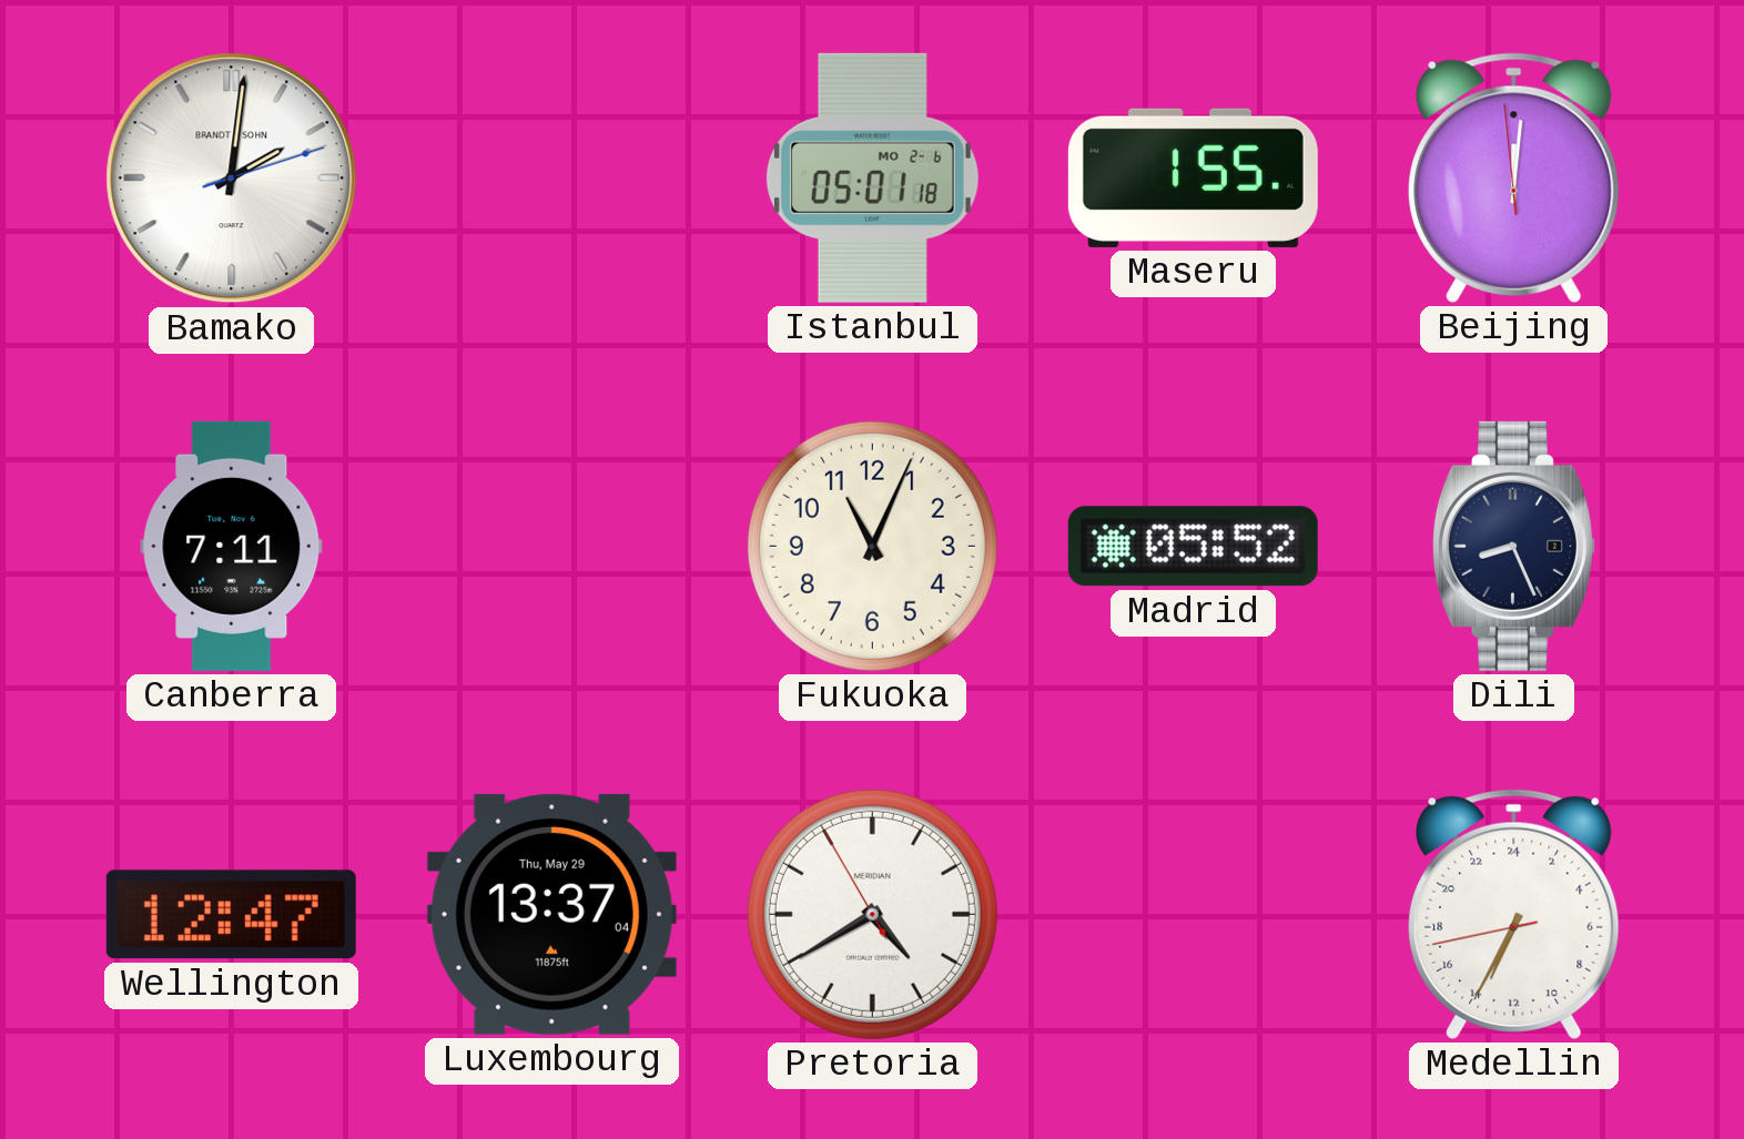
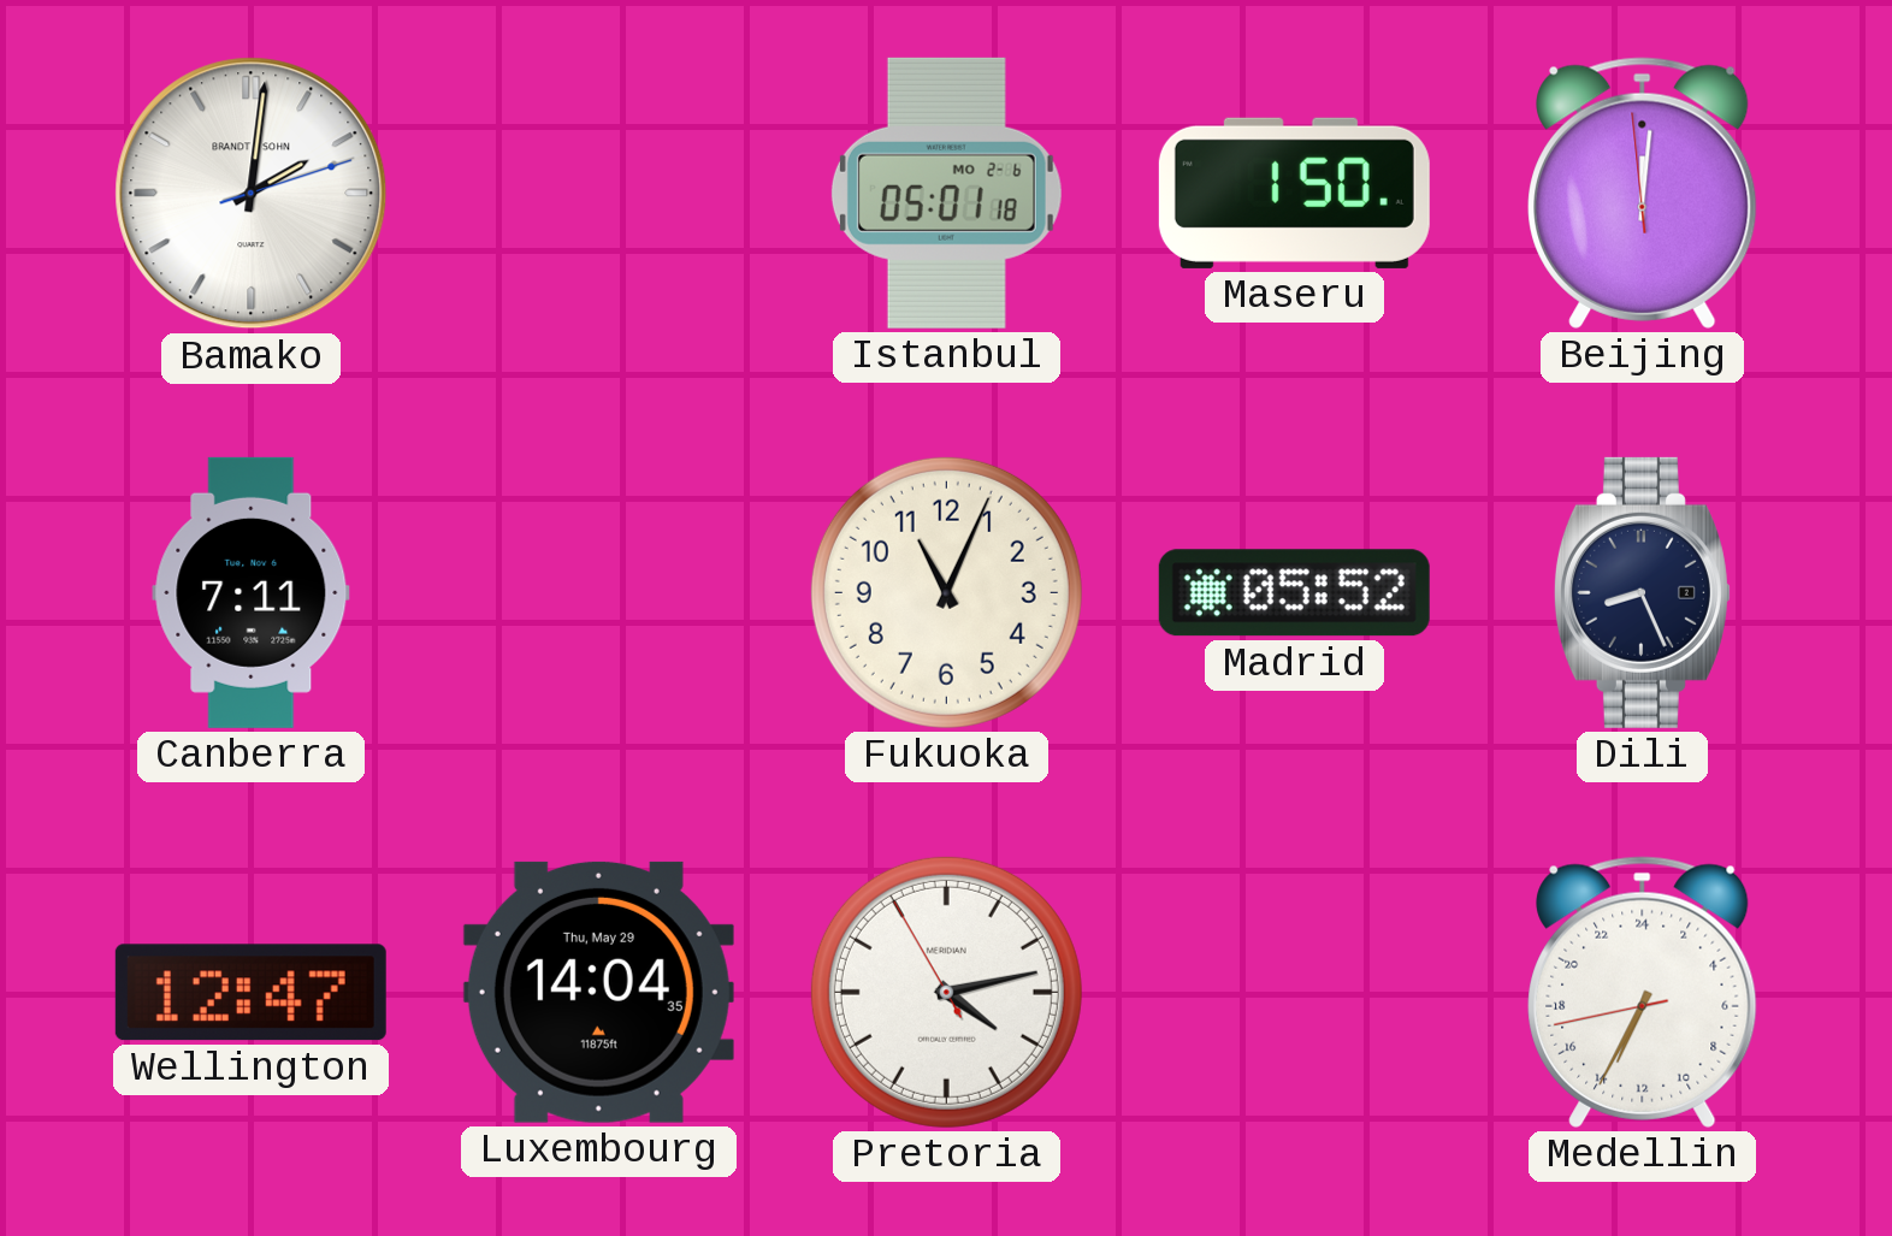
Maseru: 1:55 -> 1:50
Luxembourg: 13:37 -> 14:04
Pretoria: 4:39 -> 4:12
